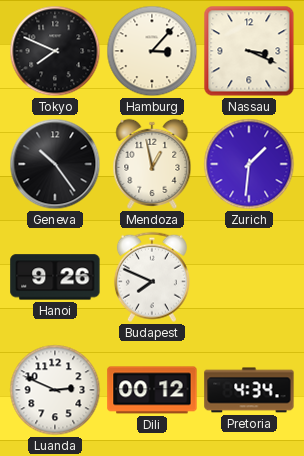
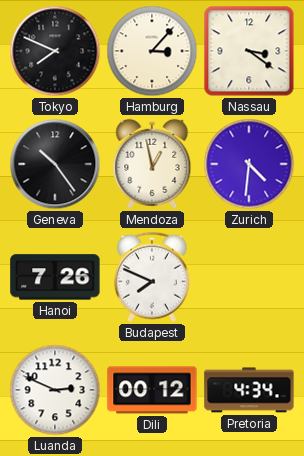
Nassau: 3:19 -> 3:21
Zurich: 1:31 -> 4:31
Hanoi: 9:26 -> 7:26
